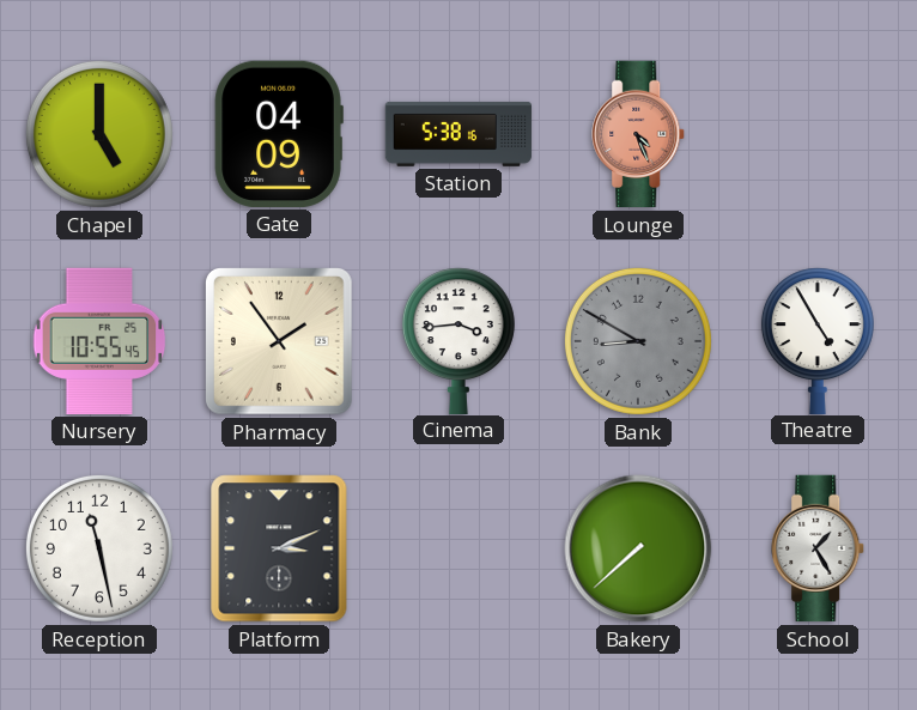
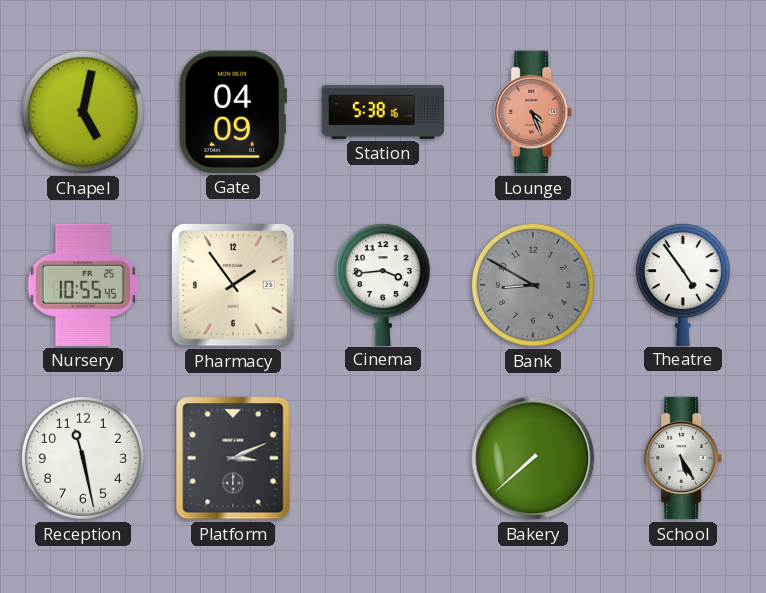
Chapel: 5:00 -> 5:02
Theatre: 4:55 -> 4:54
School: 1:25 -> 5:25
